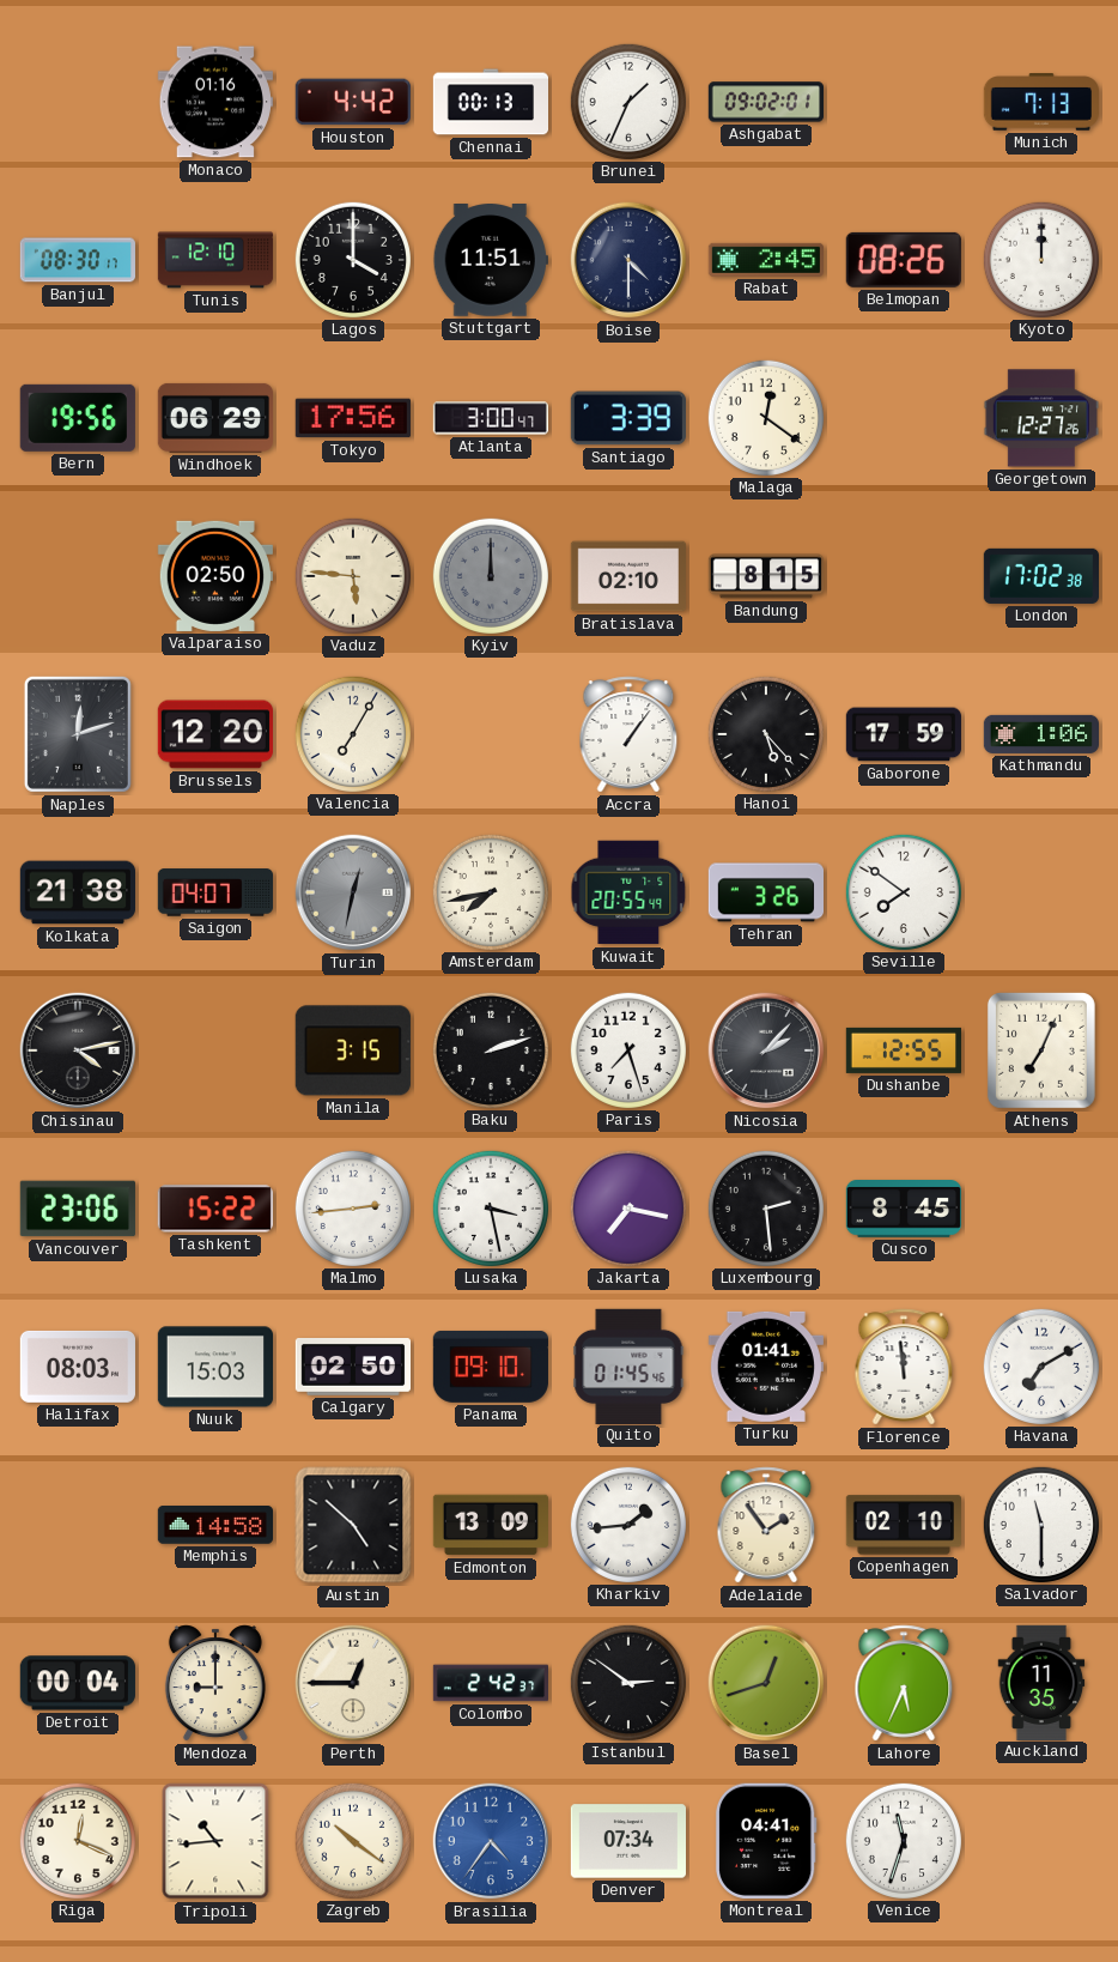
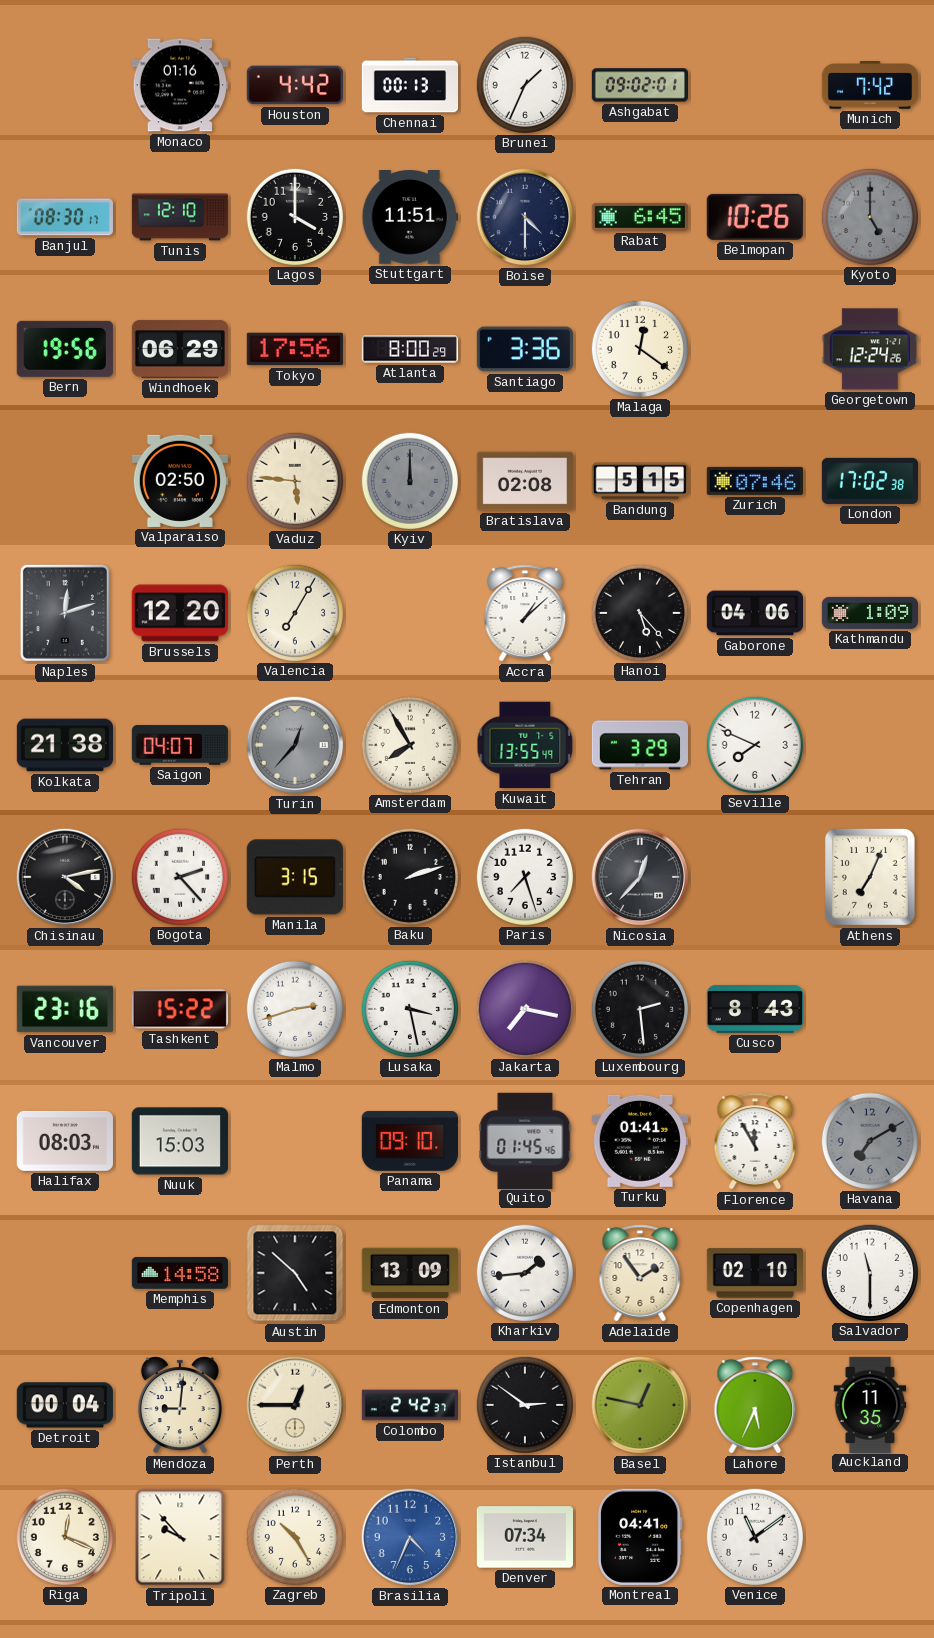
Munich: 7:13 -> 7:42
Rabat: 2:45 -> 6:45
Belmopan: 08:26 -> 10:26
Kyoto: 12:00 -> 5:00
Kyoto dial: white -> grey
Atlanta: 3:00 -> 8:00
Santiago: 3:39 -> 3:36
Georgetown: 12:27 -> 12:24
Bratislava: 02:10 -> 02:08
Bandung: 8:15 -> 5:15
Zurich: none -> 07:46
Accra: 1:06 -> 1:08
Gaborone: 17:59 -> 04:06
Kathmandu: 1:06 -> 1:09
Turin: 12:32 -> 12:37
Amsterdam: 7:43 -> 7:55
Kuwait: 20:55 -> 13:55
Tehran: 3:26 -> 3:29
Seville: 7:51 -> 7:49
Bogota: none -> 2:23
Nicosia: 2:07 -> 12:37
Dushanbe: 12:55 -> none
Vancouver: 23:06 -> 23:16
Malmo: 2:44 -> 2:42
Cusco: 8:45 -> 8:43
Calgary: 02:50 -> none
Florence: 11:59 -> 11:55
Havana dial: white -> grey
Mendoza: 9:00 -> 9:01
Basel: 12:42 -> 12:47
Tripoli: 10:44 -> 9:53
Zagreb: 10:21 -> 10:25
Brasilia: 4:36 -> 4:34
Venice: 11:33 -> 11:09
